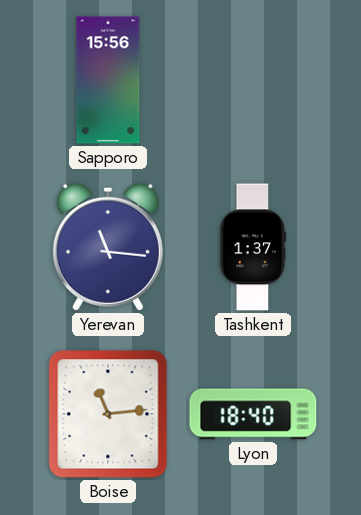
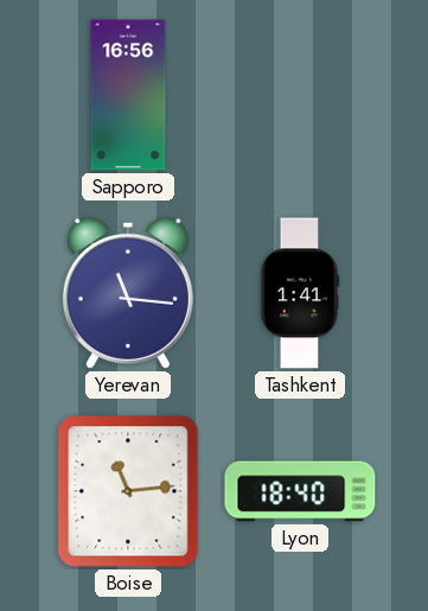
Sapporo: 15:56 -> 16:56
Tashkent: 1:37 -> 1:41
